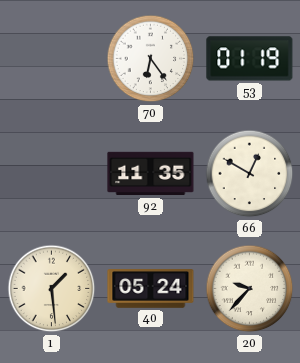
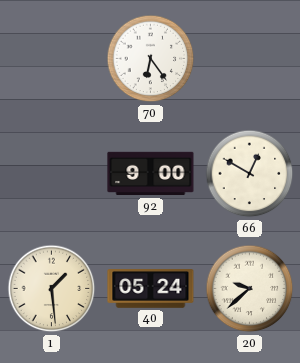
53: 01:19 -> none
92: 11:35 -> 9:00
20: 9:37 -> 9:38
